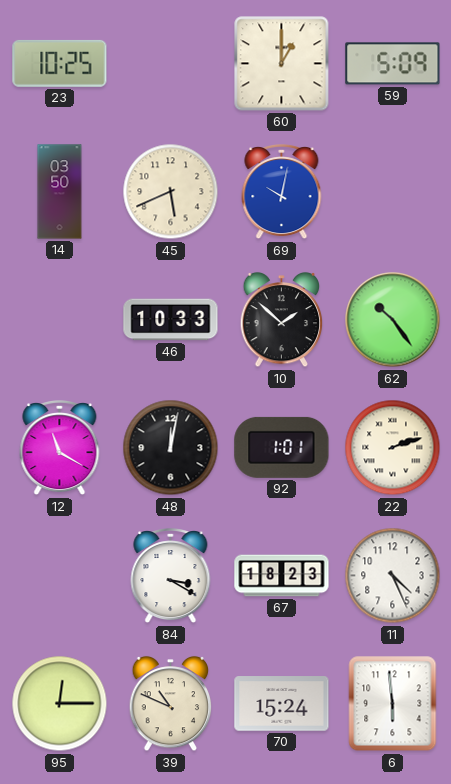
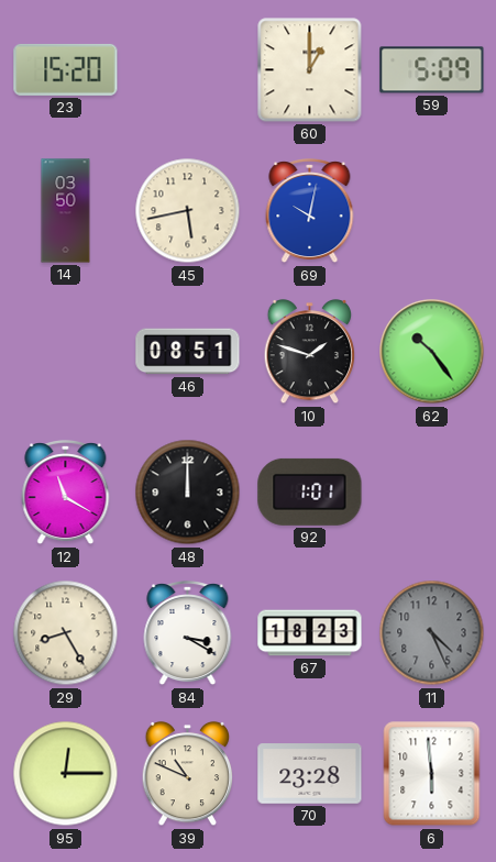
23: 10:25 -> 15:20
45: 5:41 -> 5:43
46: 10:33 -> 08:51
10: 1:52 -> 1:48
48: 12:02 -> 12:00
22: 2:12 -> none
29: none -> 8:25
11 dial: white -> grey
70: 15:24 -> 23:28
